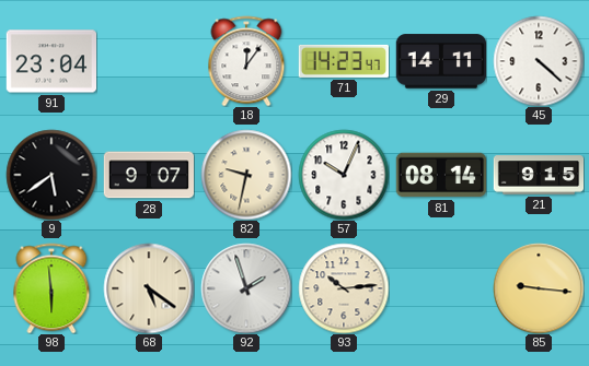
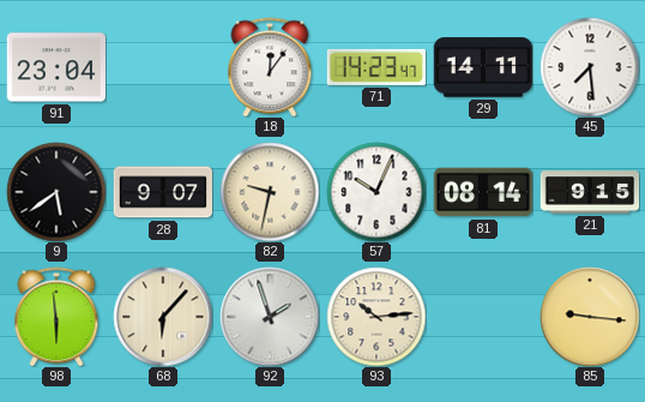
45: 4:22 -> 7:29
68: 5:21 -> 6:07
